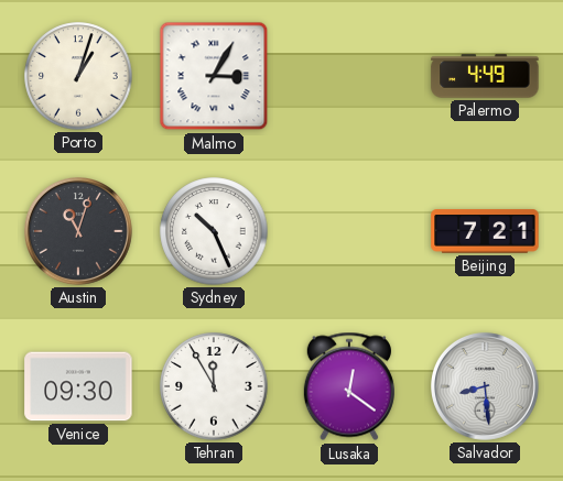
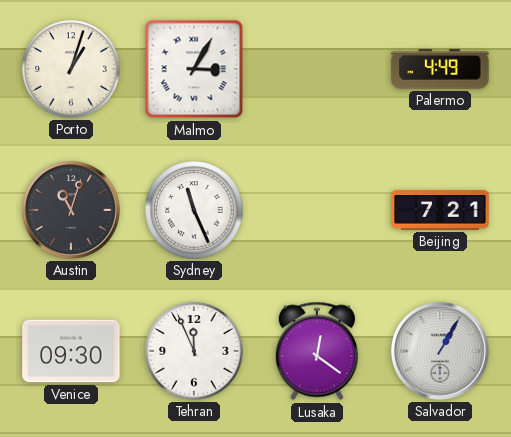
Sydney: 10:26 -> 11:26
Tehran: 11:55 -> 11:56
Salvador: 8:29 -> 1:05
